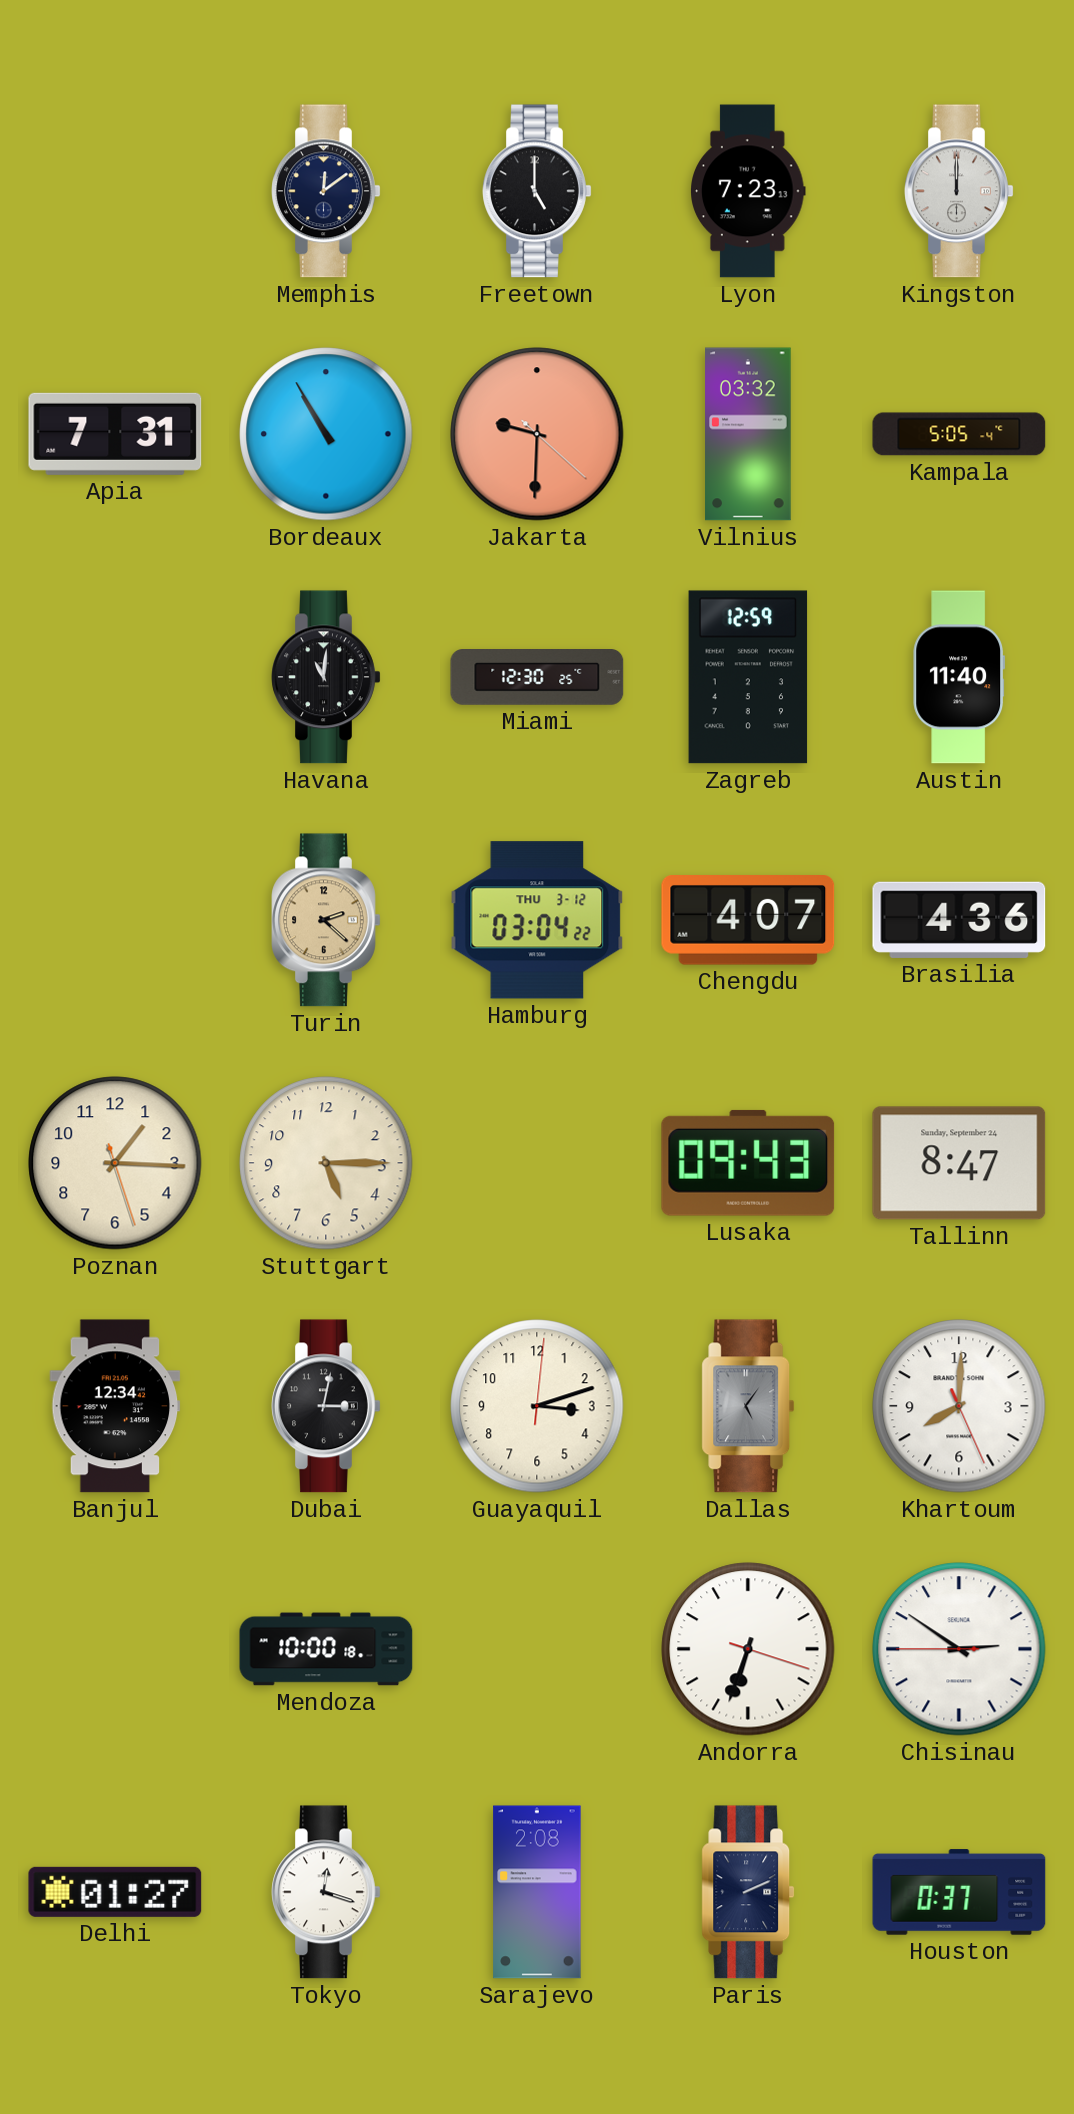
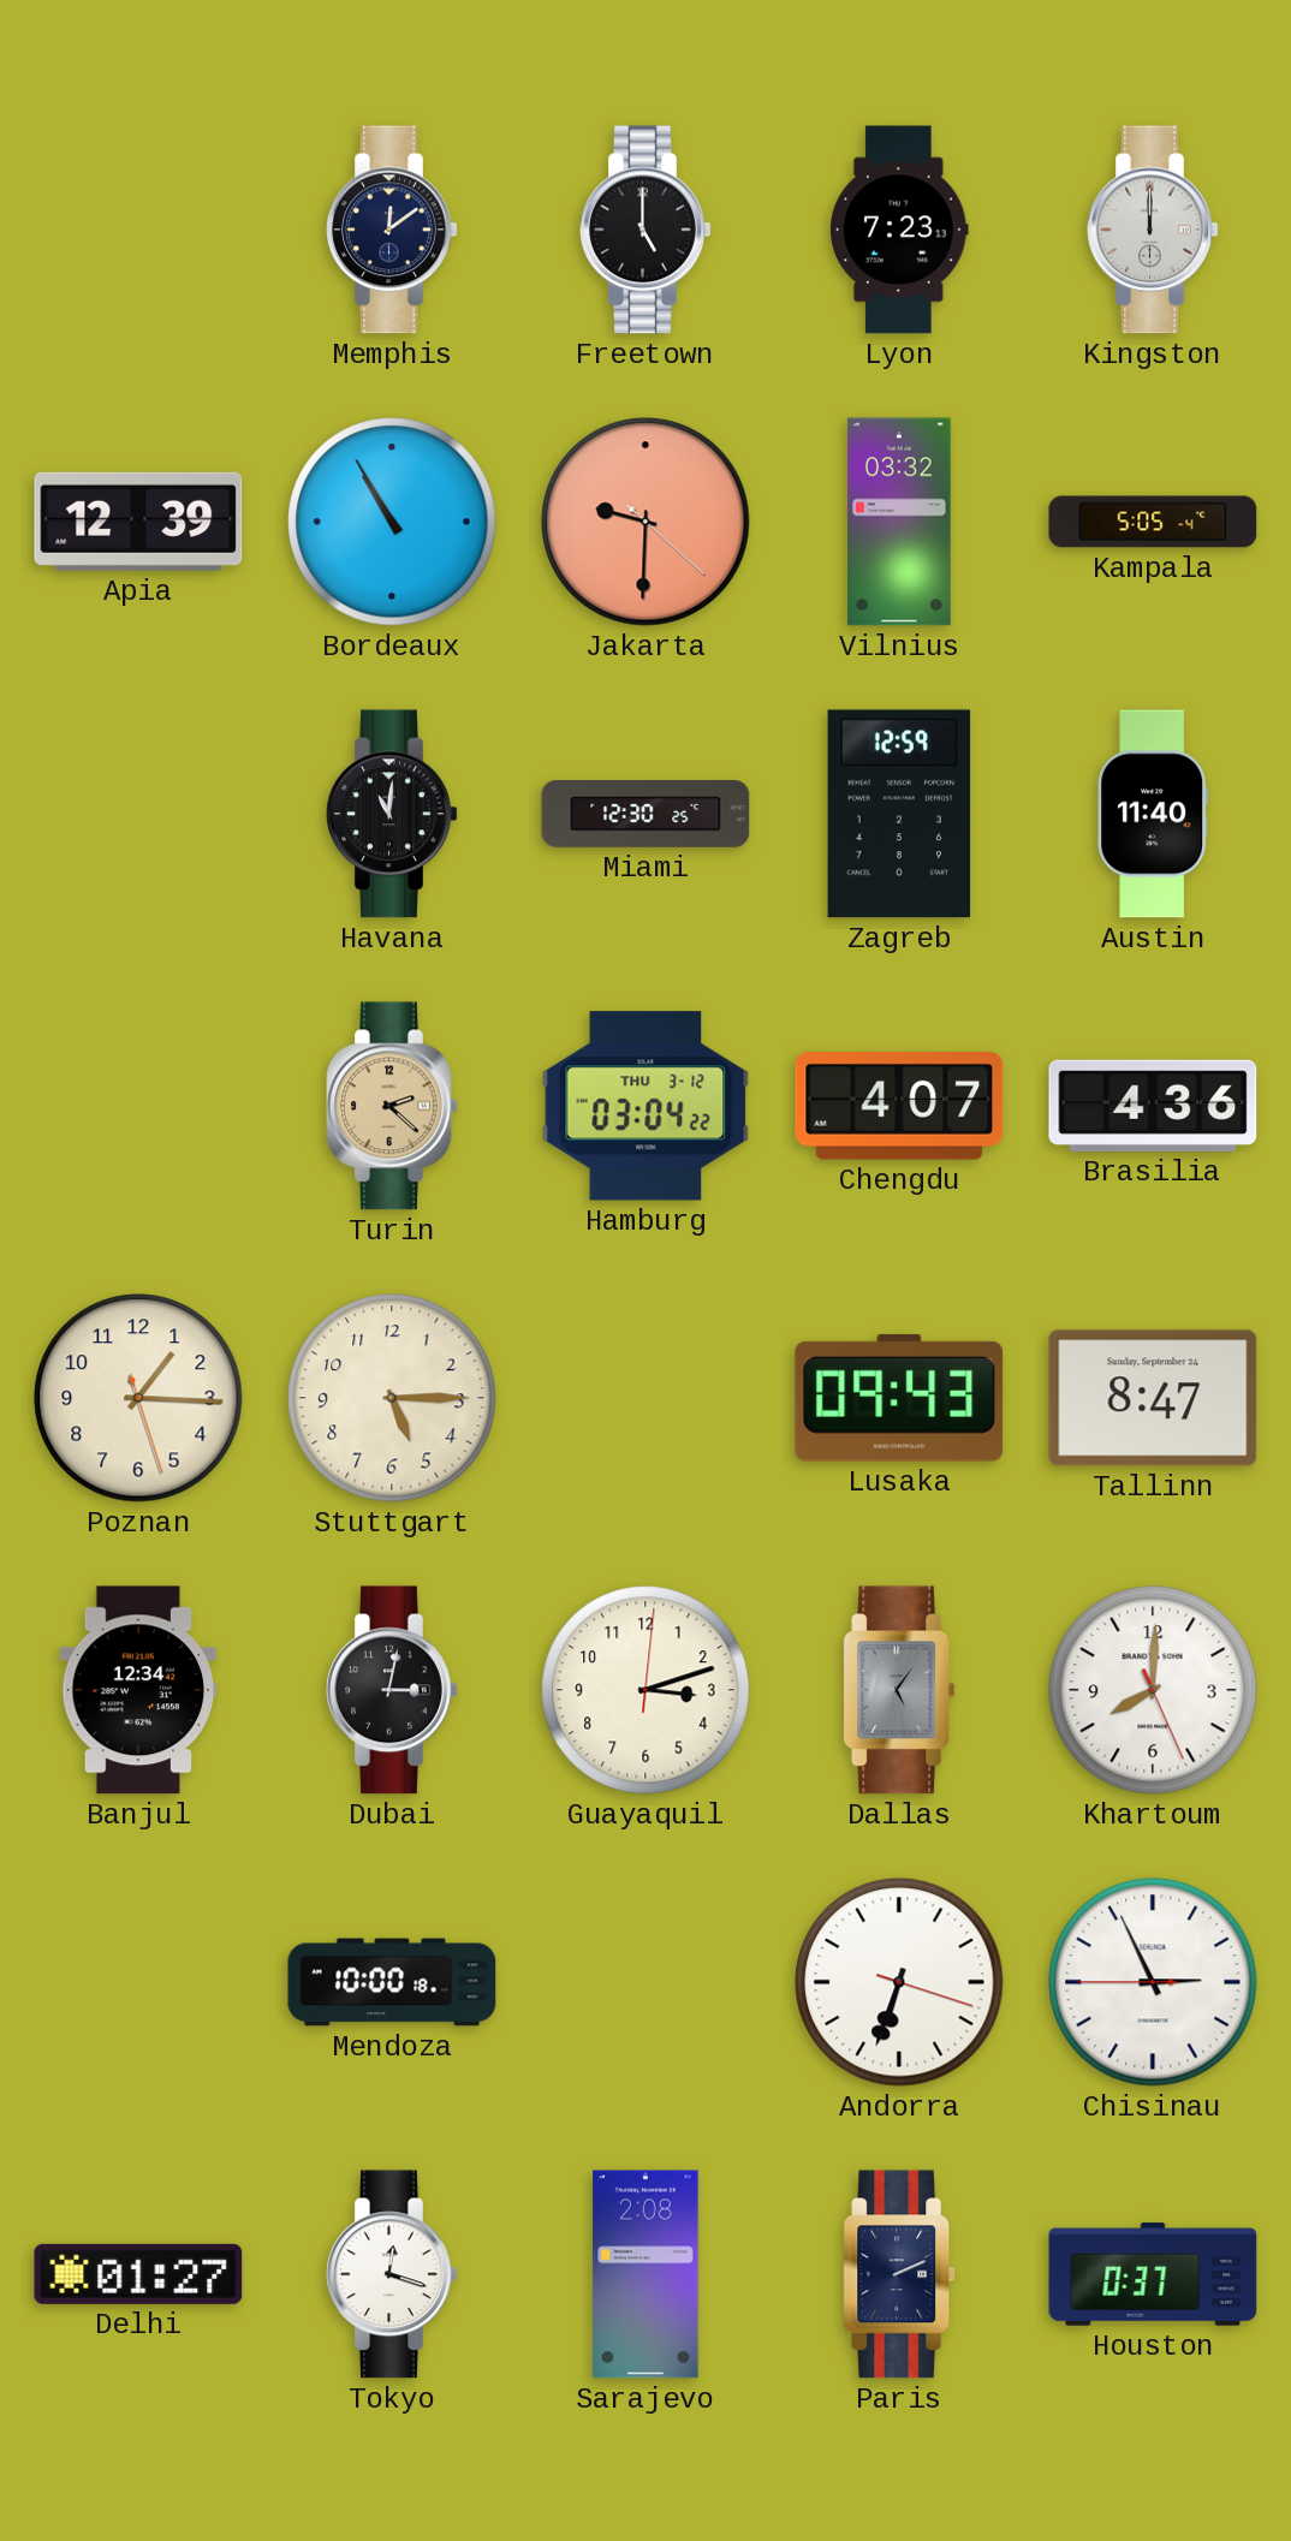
Apia: 7:31 -> 12:39
Chisinau: 2:50 -> 2:55
